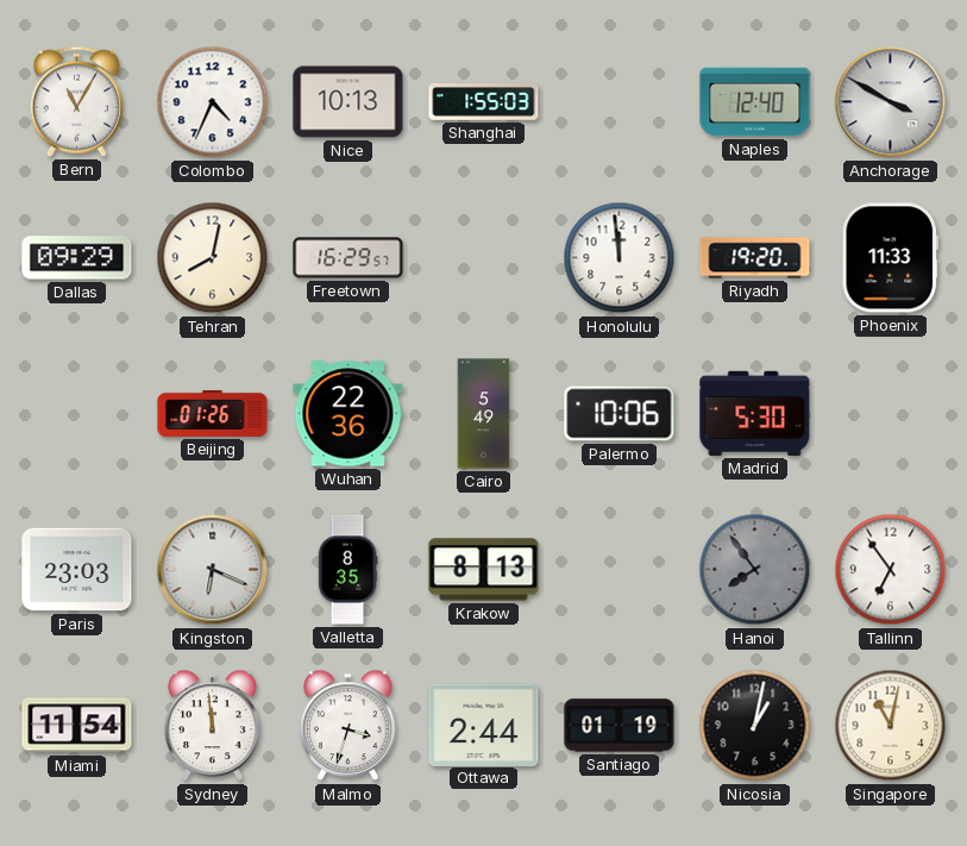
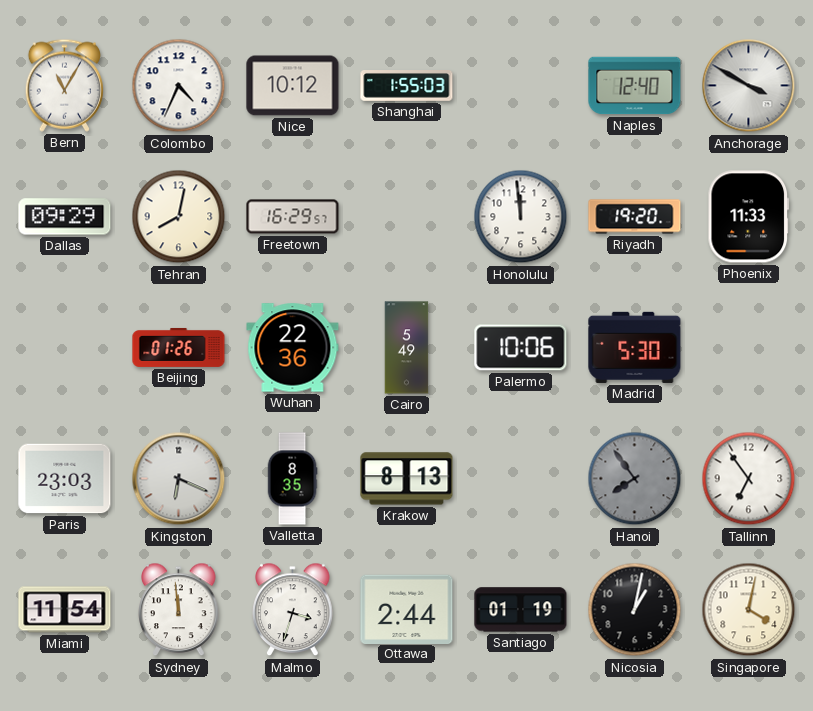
Nice: 10:13 -> 10:12
Singapore: 11:02 -> 4:02
